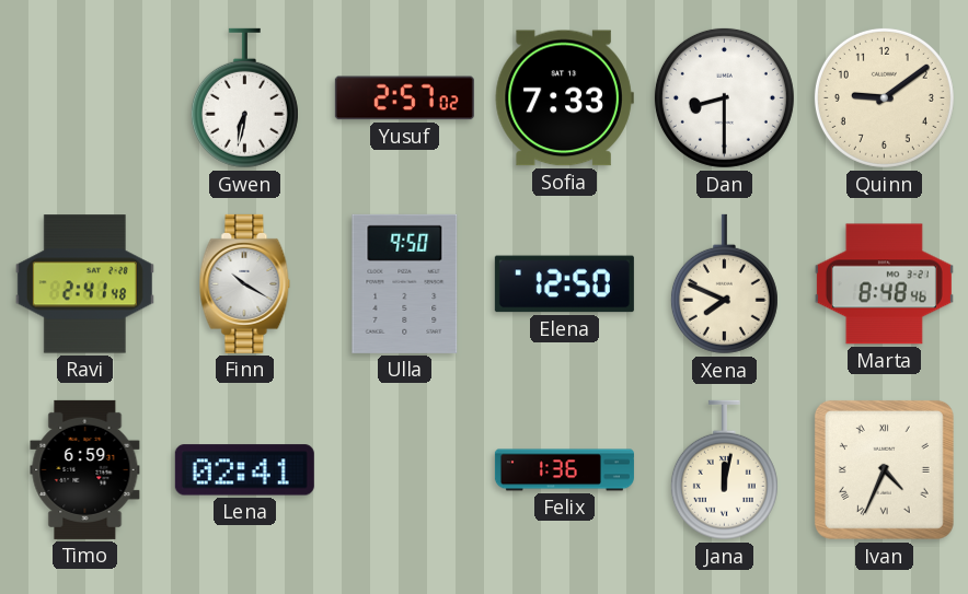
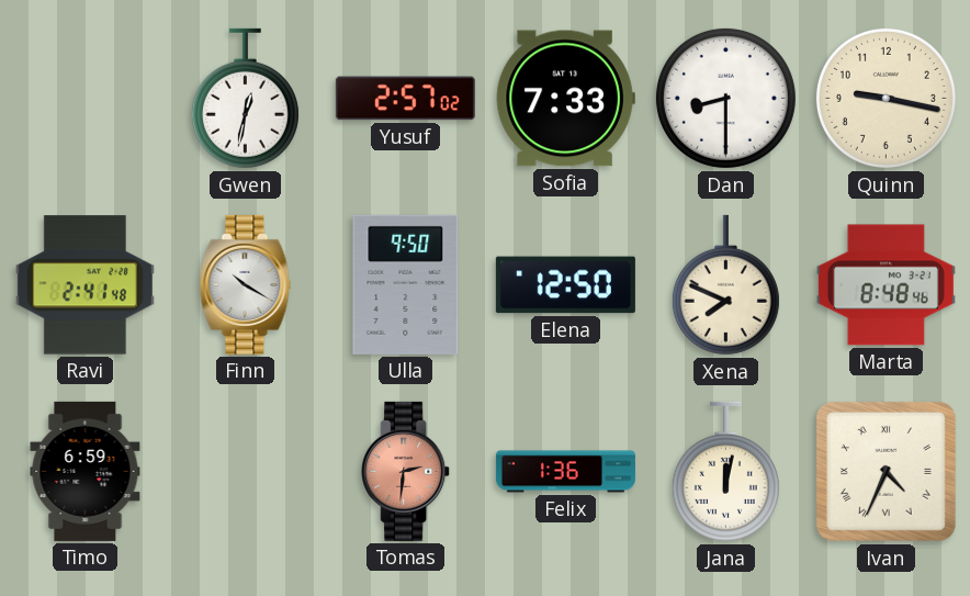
Gwen: 6:32 -> 12:32
Quinn: 9:09 -> 9:17
Lena: 02:41 -> none
Tomas: none -> 2:31
